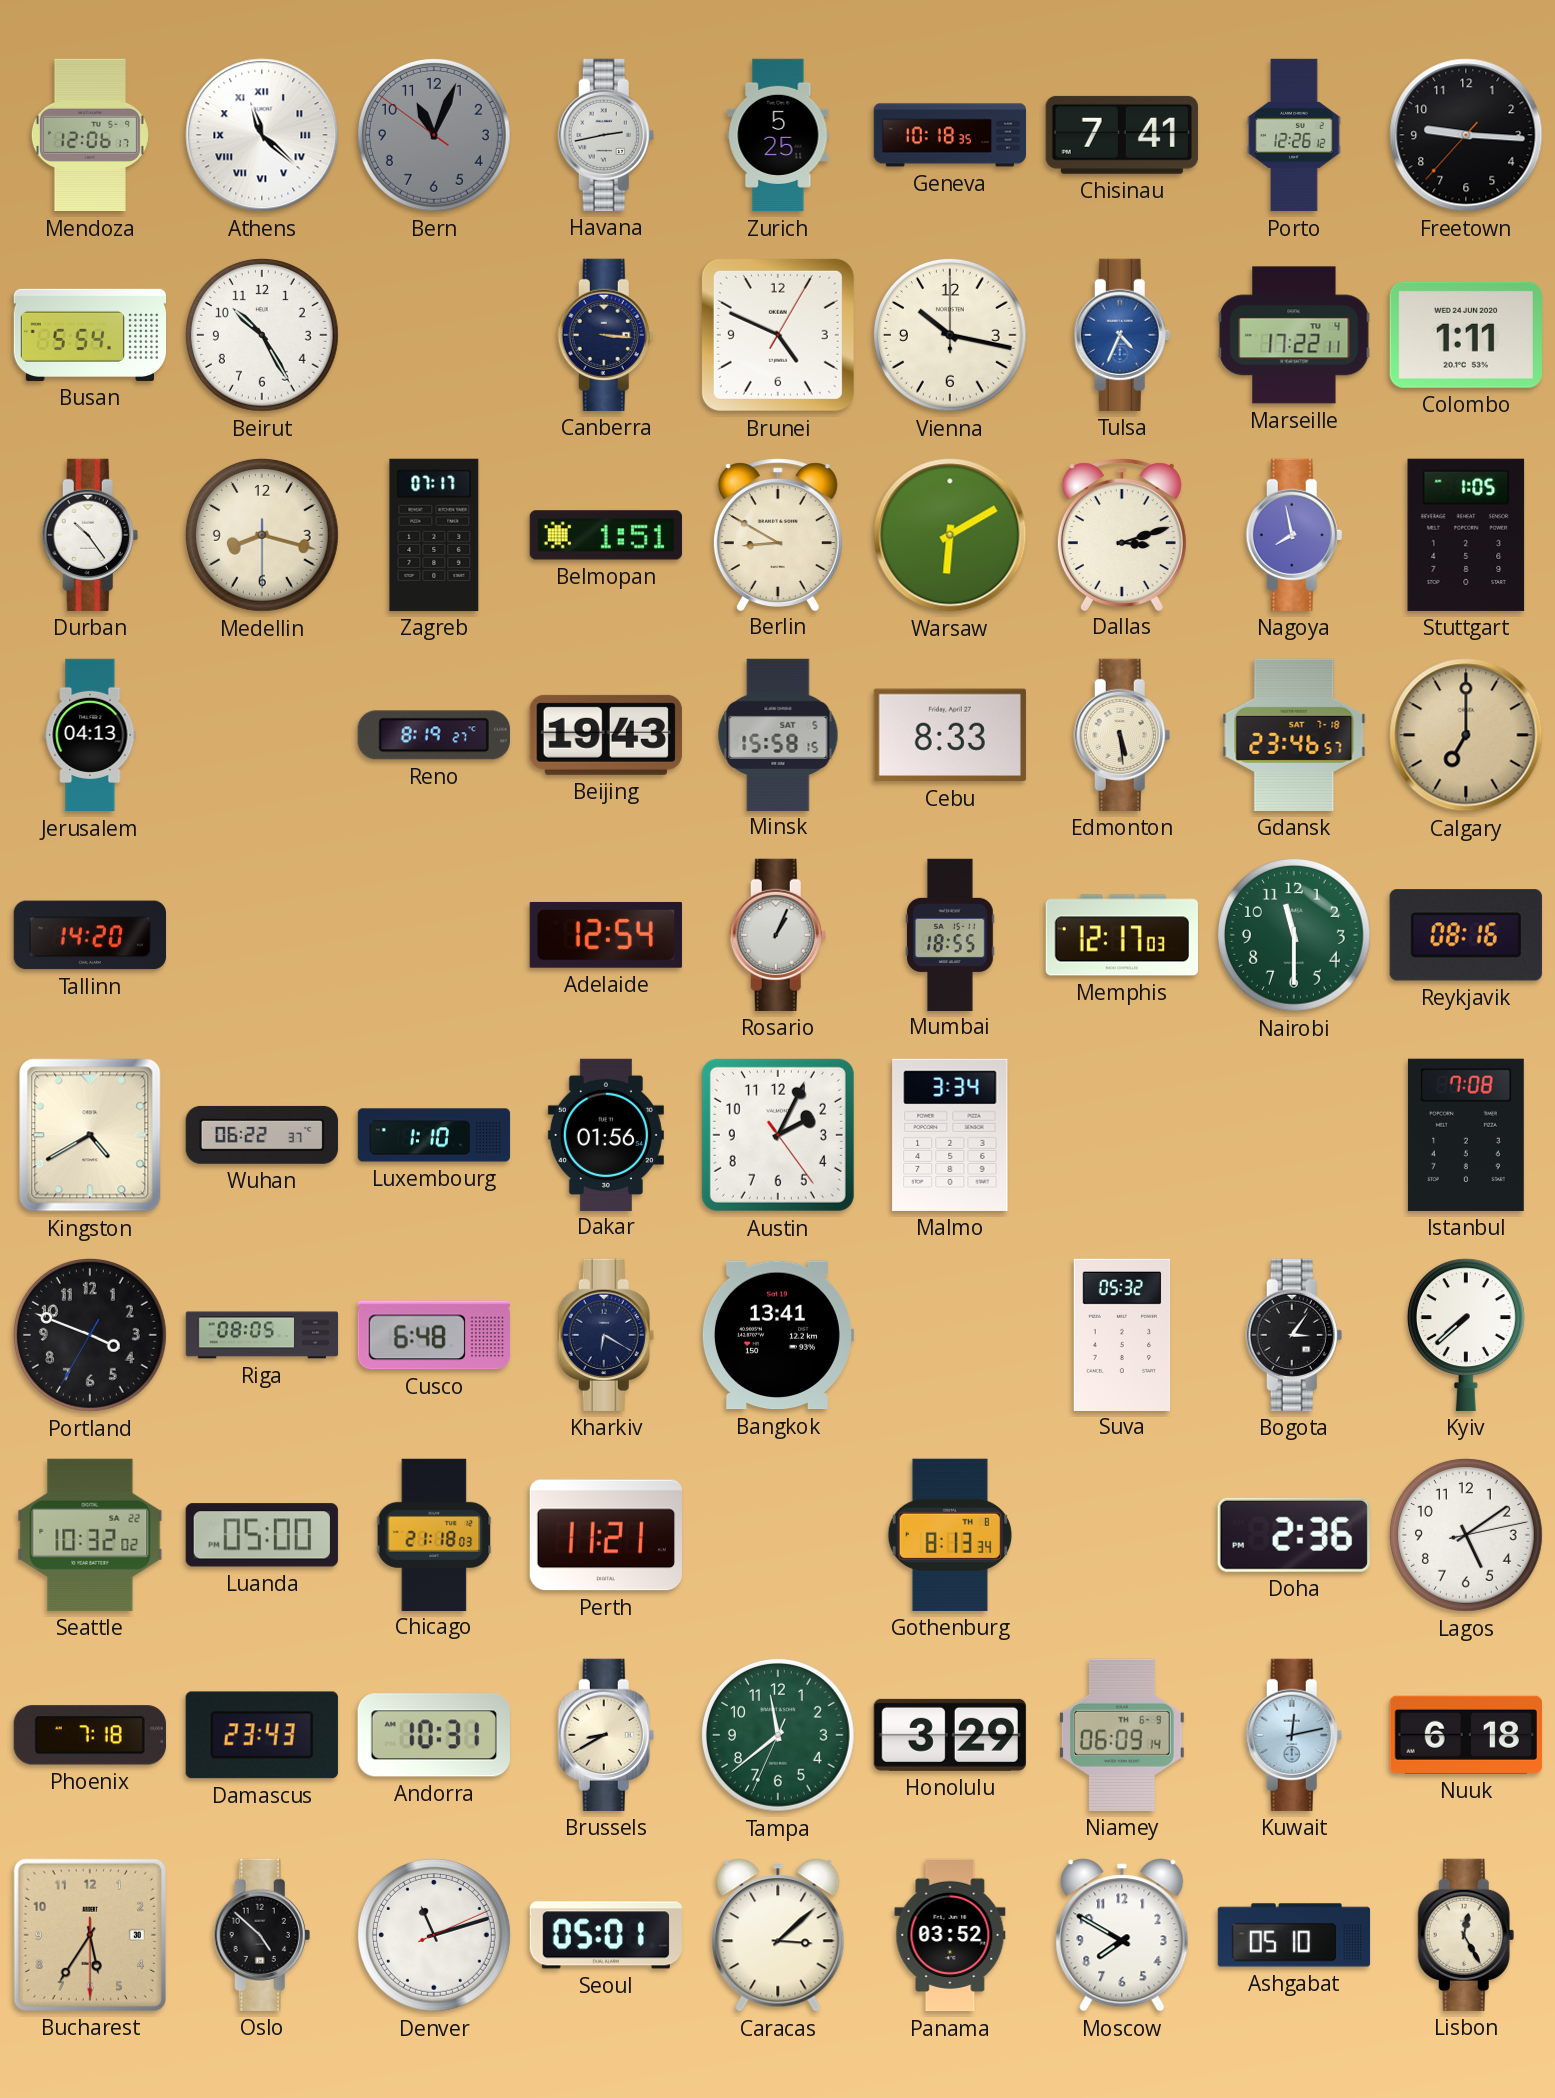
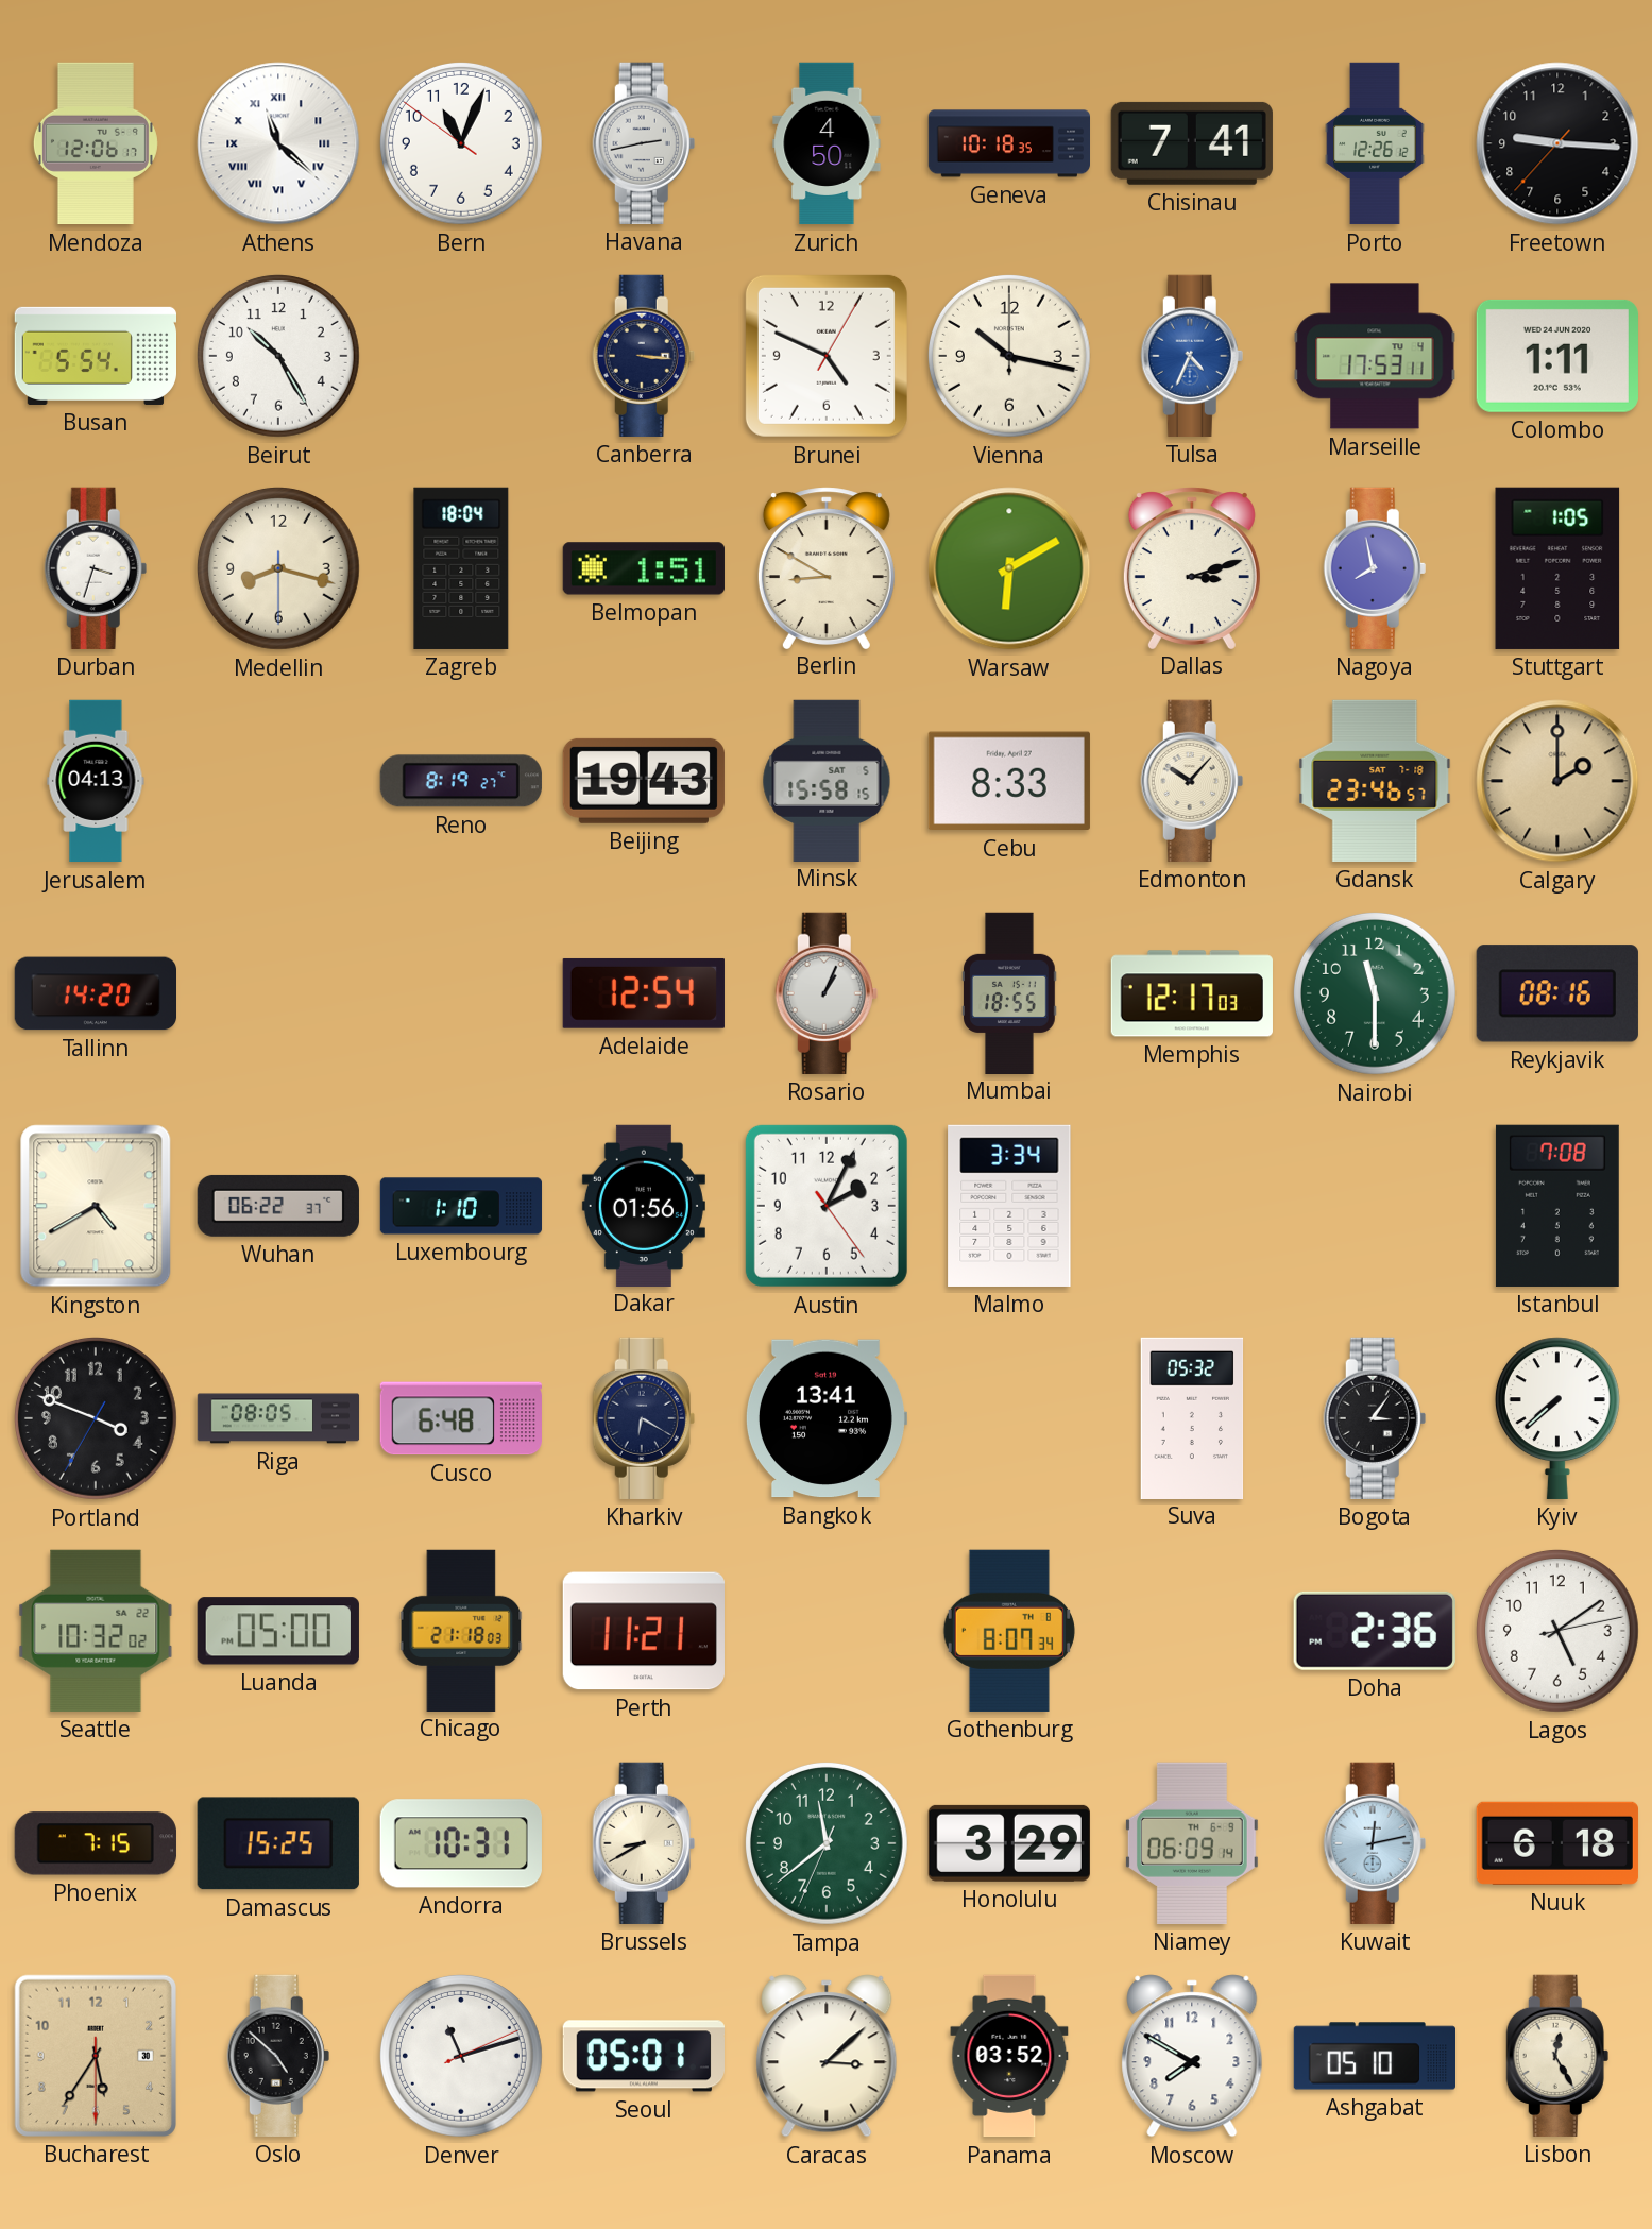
Bern dial: grey -> white
Zurich: 5:25 -> 4:50
Marseille: 17:22 -> 17:53
Durban: 10:24 -> 3:33
Zagreb: 07:17 -> 18:04
Edmonton: 5:29 -> 10:07
Calgary: 7:00 -> 2:00
Gothenburg: 8:13 -> 8:07
Phoenix: 7:18 -> 7:15
Damascus: 23:43 -> 15:25
